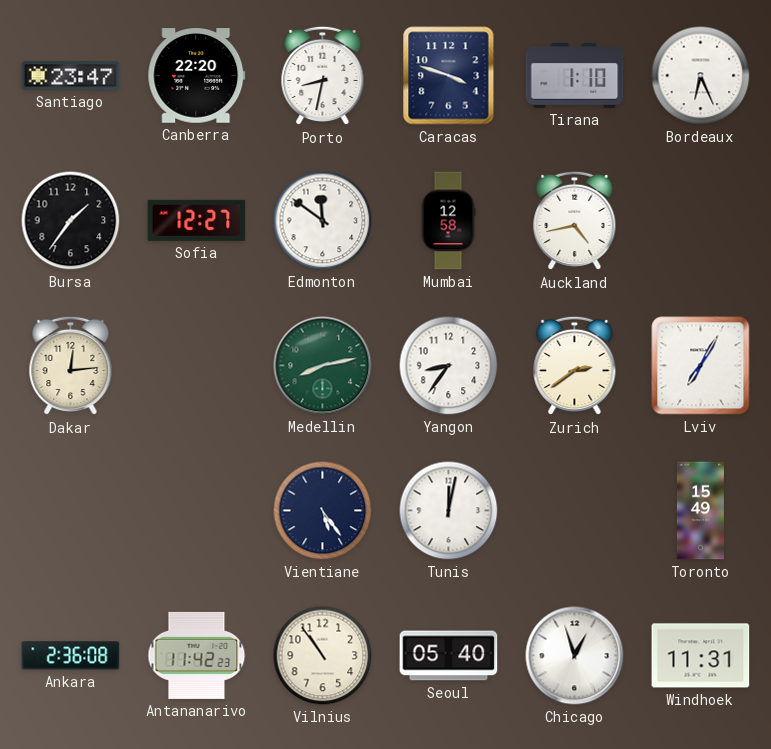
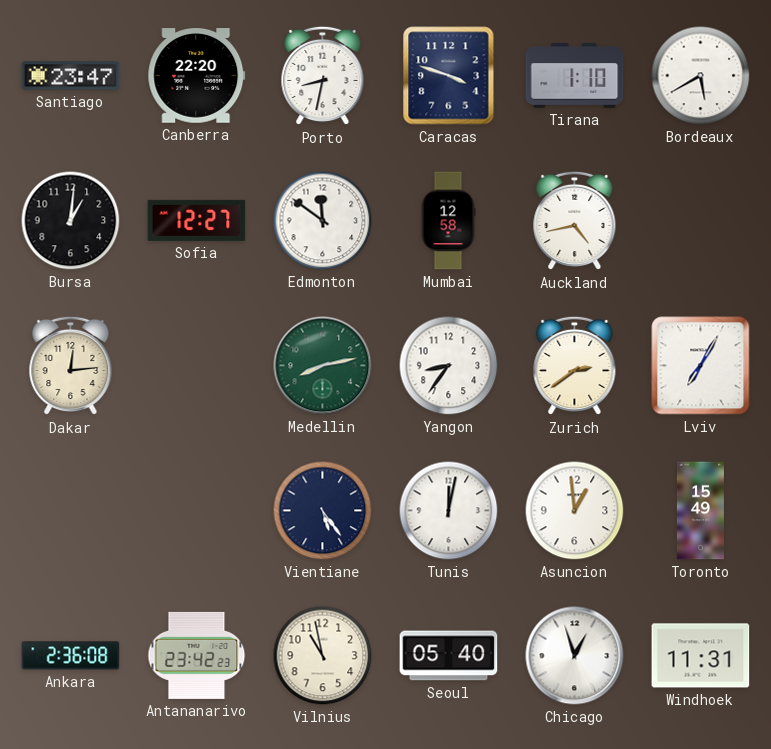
Bordeaux: 6:26 -> 5:40
Bursa: 1:36 -> 1:01
Asuncion: none -> 12:59
Antananarivo: 11:42 -> 23:42
Vilnius: 10:54 -> 10:58
